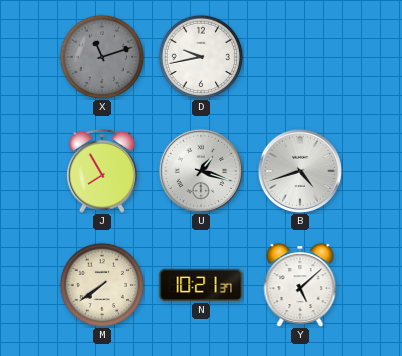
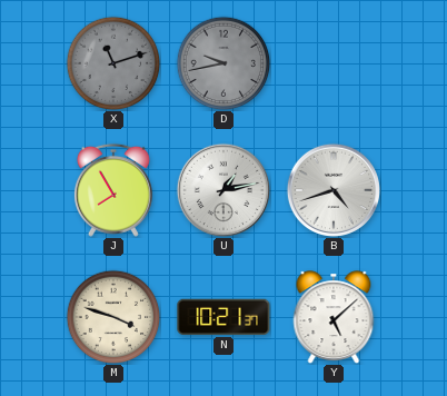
D dial: white -> grey
U: 1:18 -> 1:13
M: 7:39 -> 3:48
